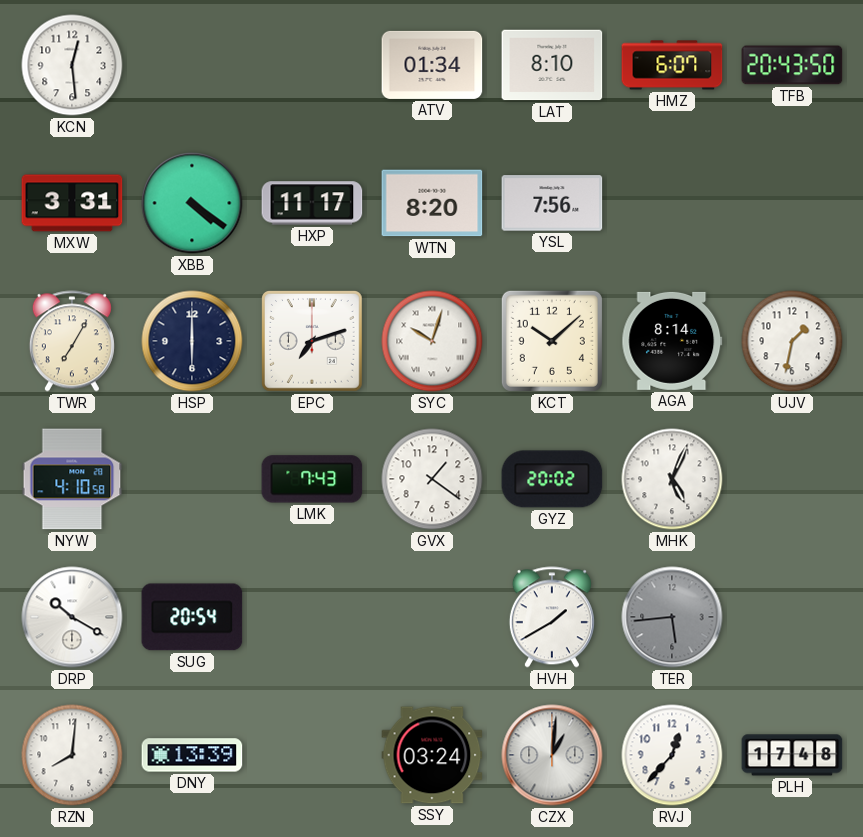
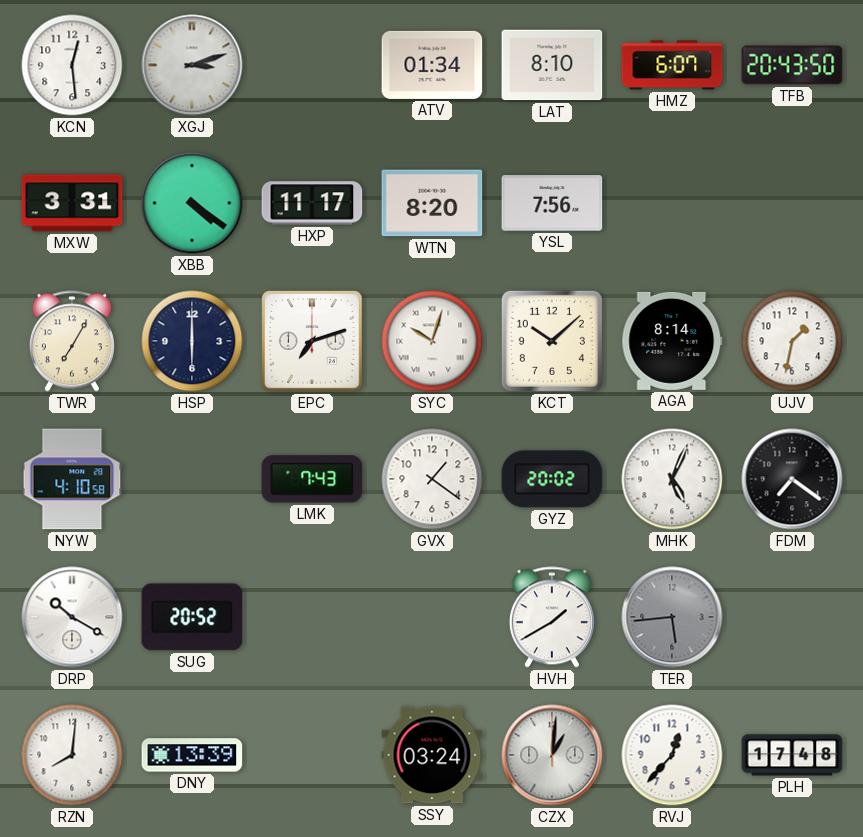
XGJ: none -> 3:12
FDM: none -> 7:21
SUG: 20:54 -> 20:52
